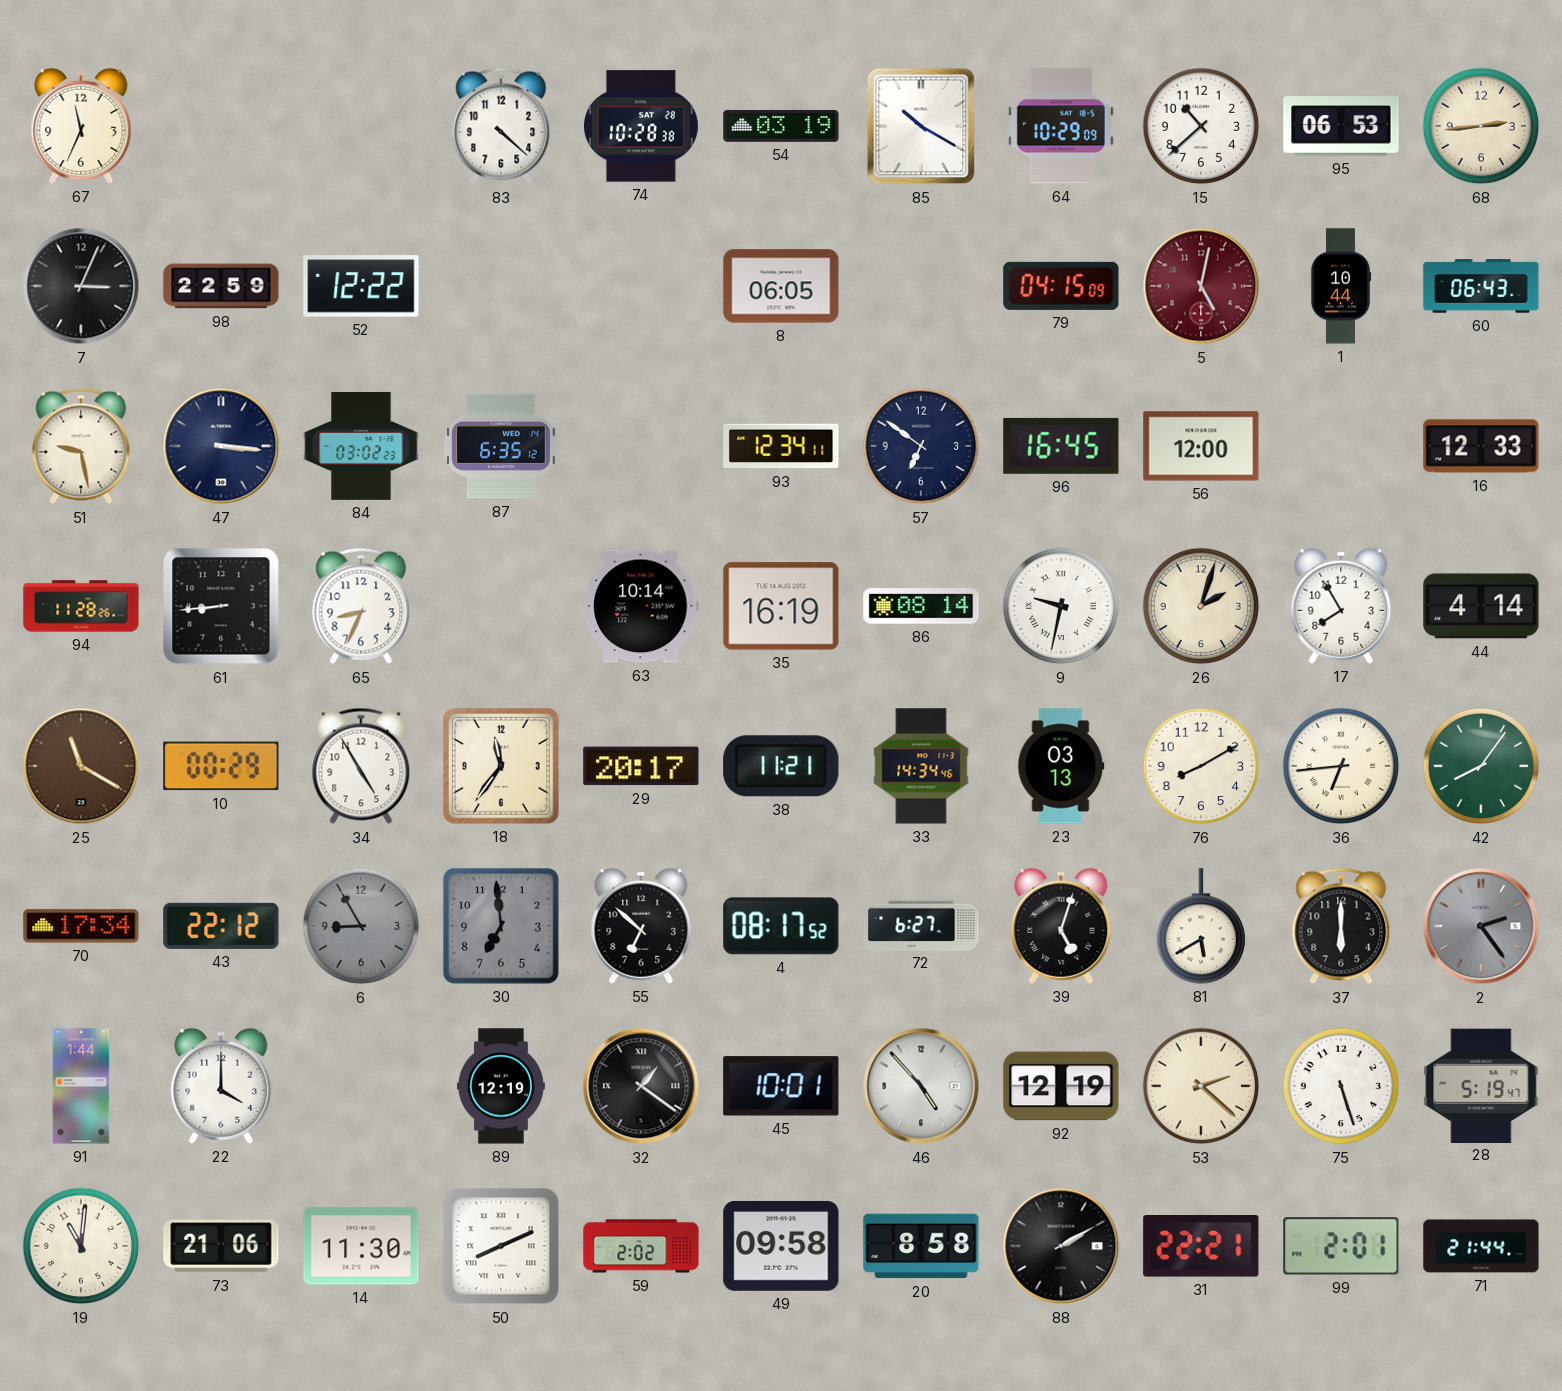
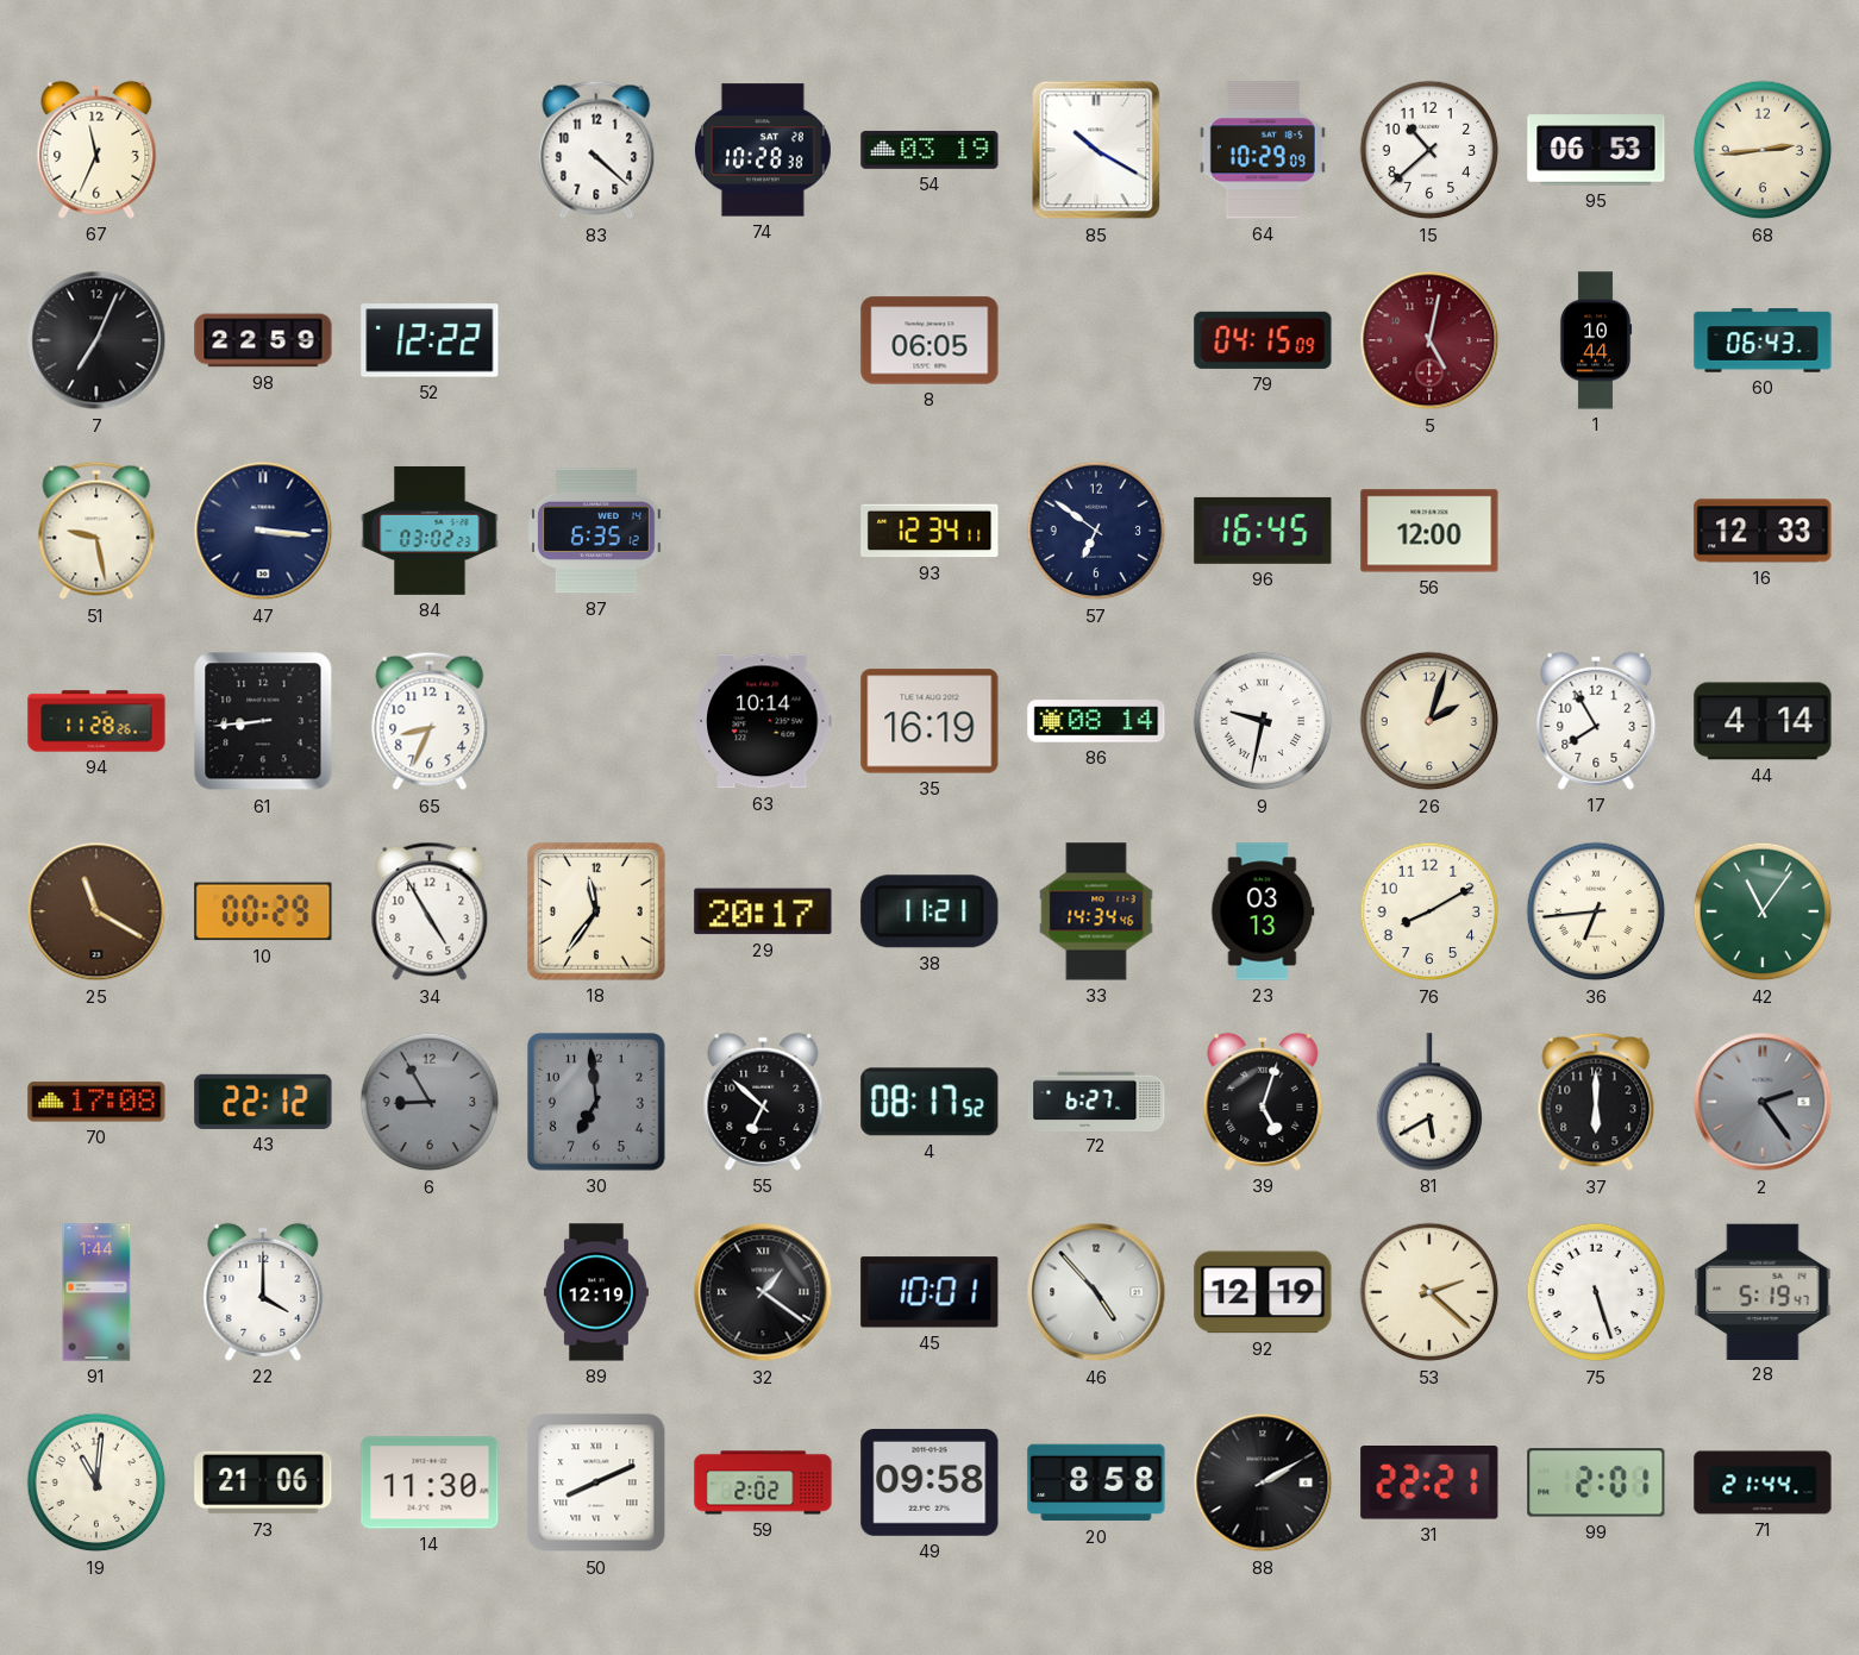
7: 3:04 -> 7:04
42: 8:06 -> 11:06
70: 17:34 -> 17:08
